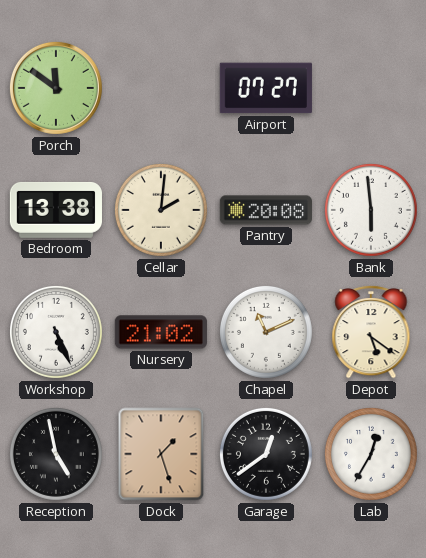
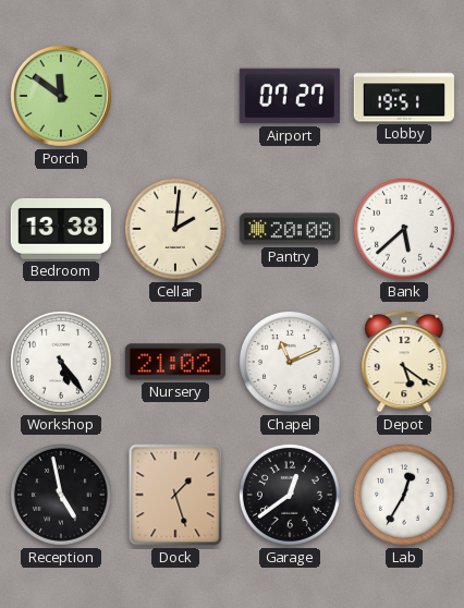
Lobby: none -> 19:51
Bank: 5:59 -> 5:38
Workshop: 5:26 -> 5:24
